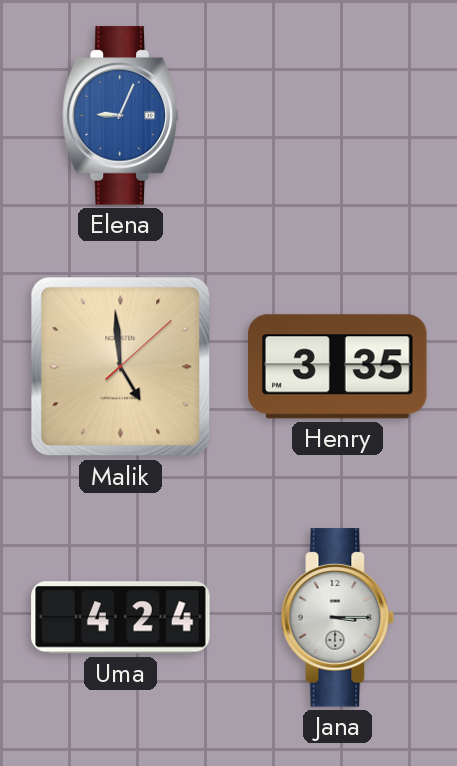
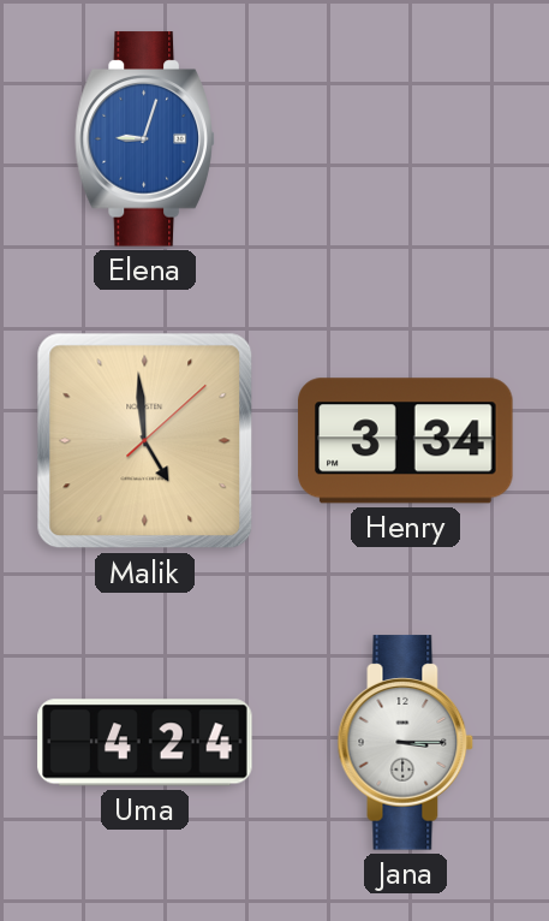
Elena: 9:04 -> 9:03
Henry: 3:35 -> 3:34
